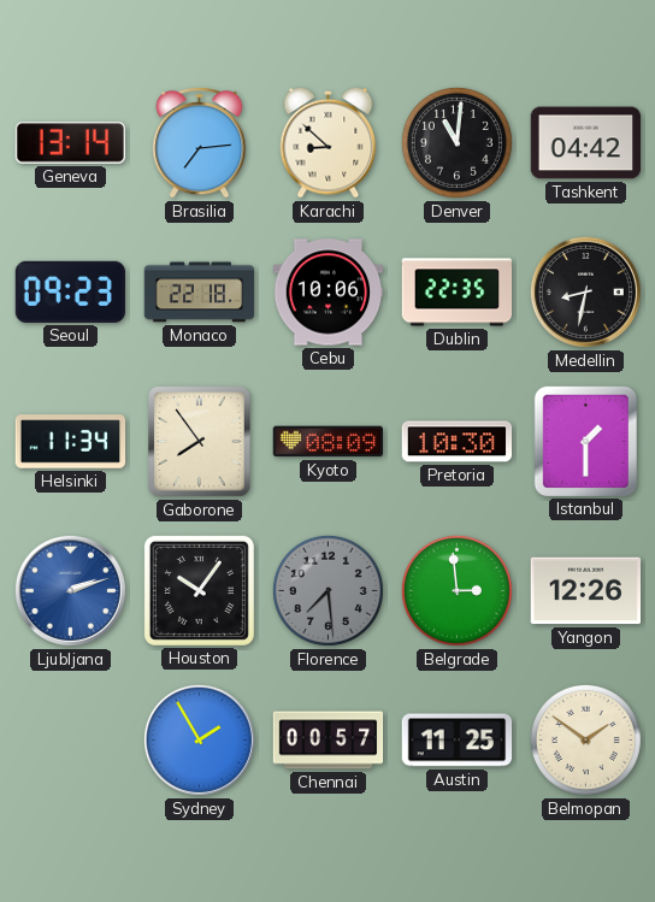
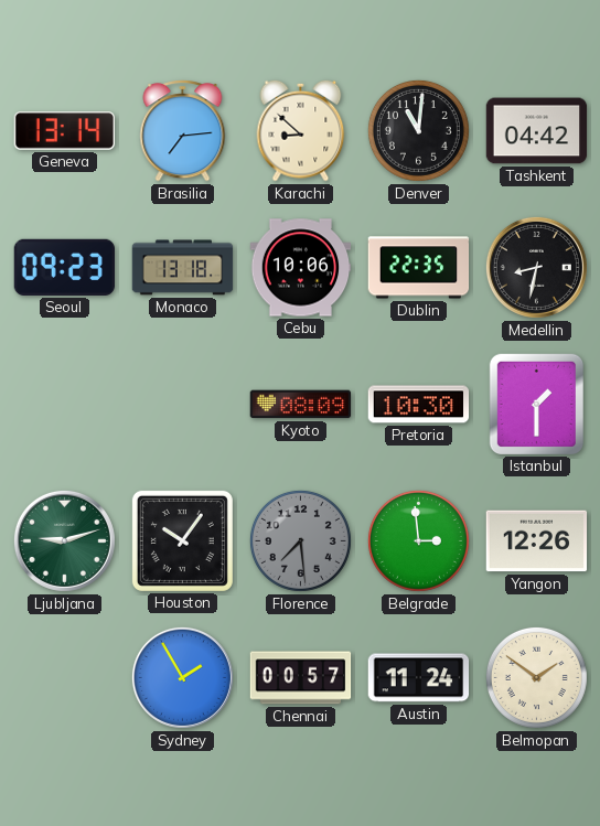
Monaco: 22:18 -> 13:18
Helsinki: 11:34 -> none
Gaborone: 7:54 -> none
Ljubljana: 2:12 -> 9:12
Ljubljana dial: blue -> green
Austin: 11:25 -> 11:24
